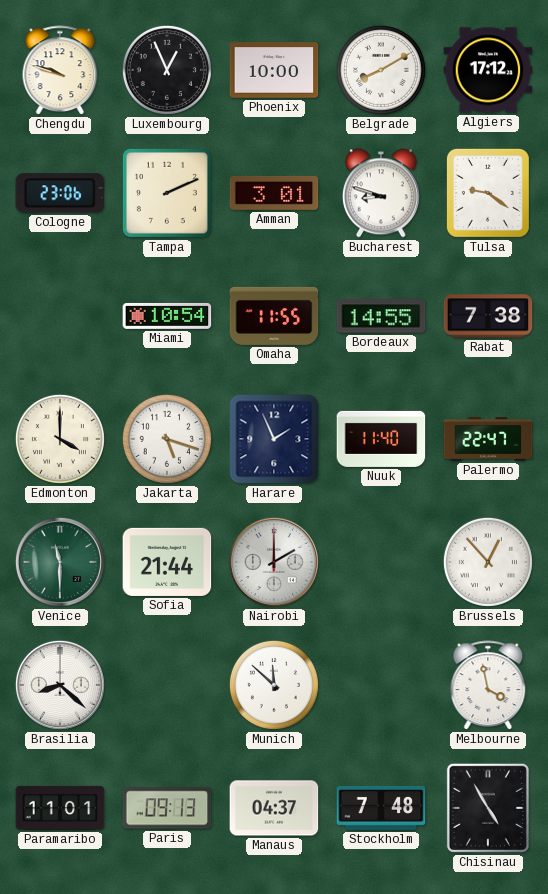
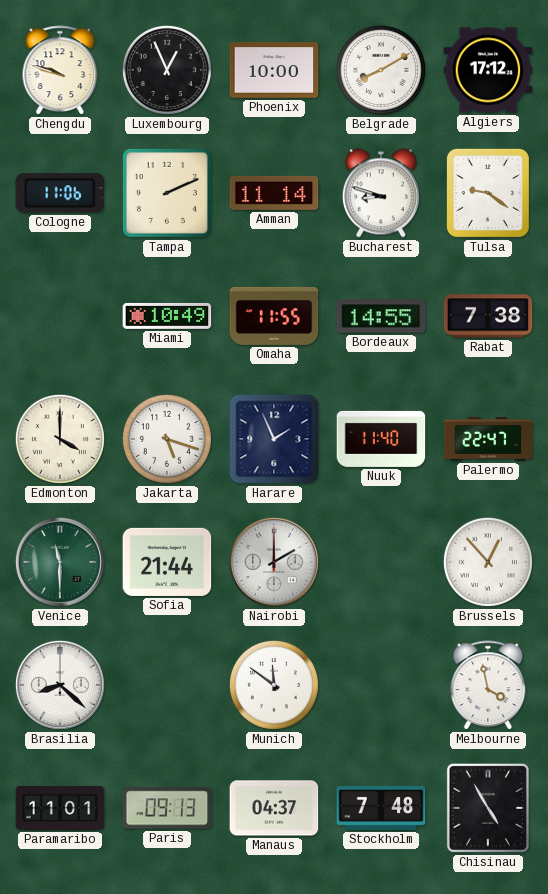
Cologne: 23:06 -> 11:06
Amman: 3:01 -> 11:14
Miami: 10:54 -> 10:49
Munich: 11:52 -> 11:51
